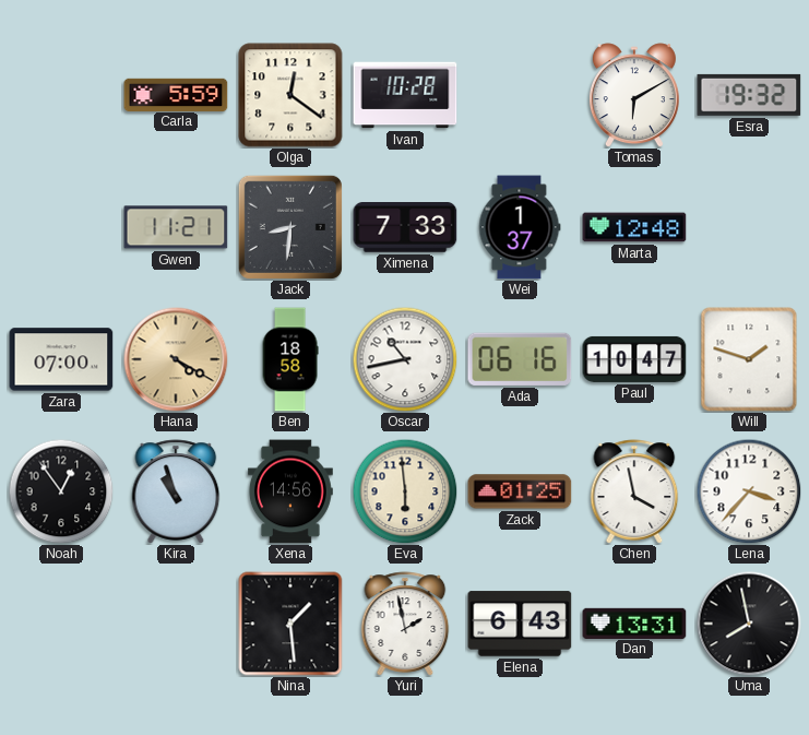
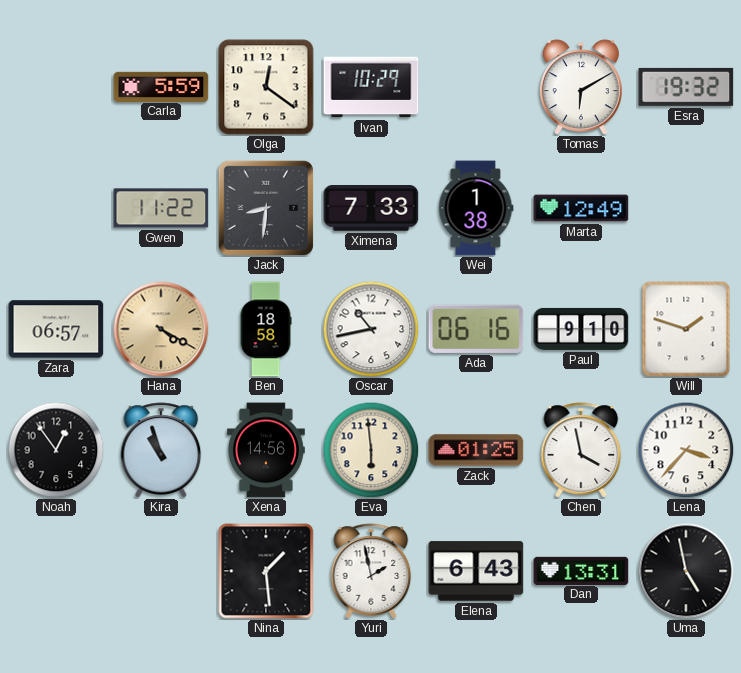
Ivan: 10:28 -> 10:29
Gwen: 11:21 -> 11:22
Wei: 1:37 -> 1:38
Marta: 12:48 -> 12:49
Zara: 07:00 -> 06:57
Paul: 10:47 -> 9:10
Uma: 7:58 -> 4:58
